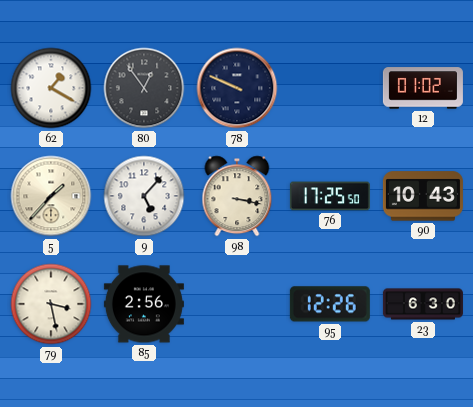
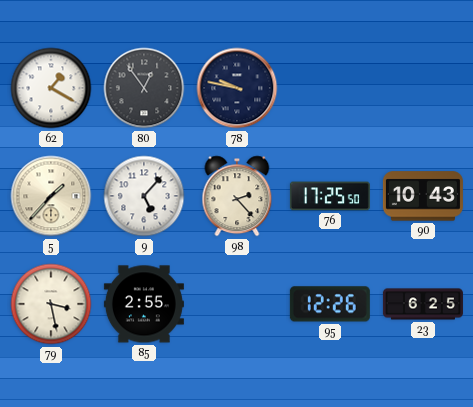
78: 9:49 -> 9:47
12: 01:02 -> none
98: 3:17 -> 2:23
85: 2:56 -> 2:55
23: 6:30 -> 6:25
